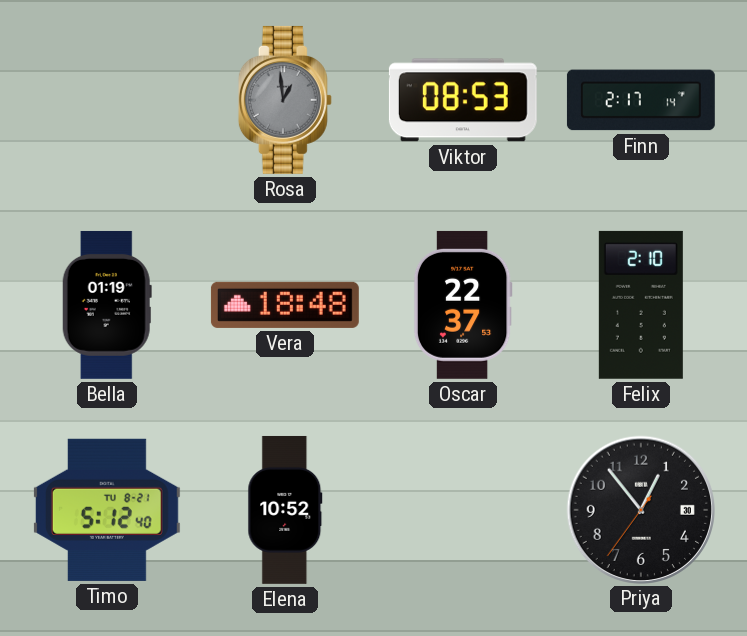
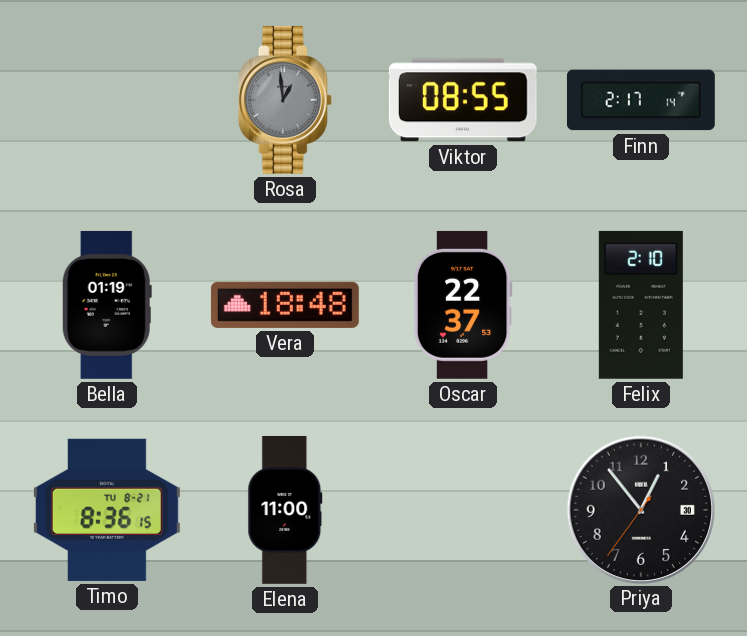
Viktor: 08:53 -> 08:55
Timo: 5:12 -> 8:36
Elena: 10:52 -> 11:00
